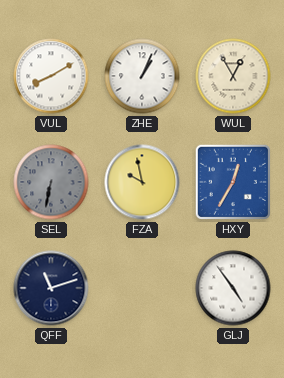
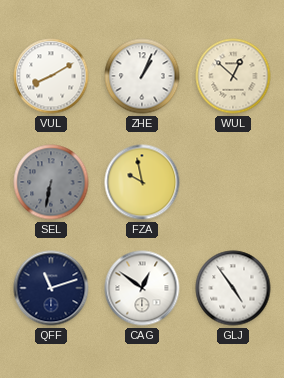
WUL: 12:55 -> 12:52
HXY: 12:35 -> none
CAG: none -> 12:51
